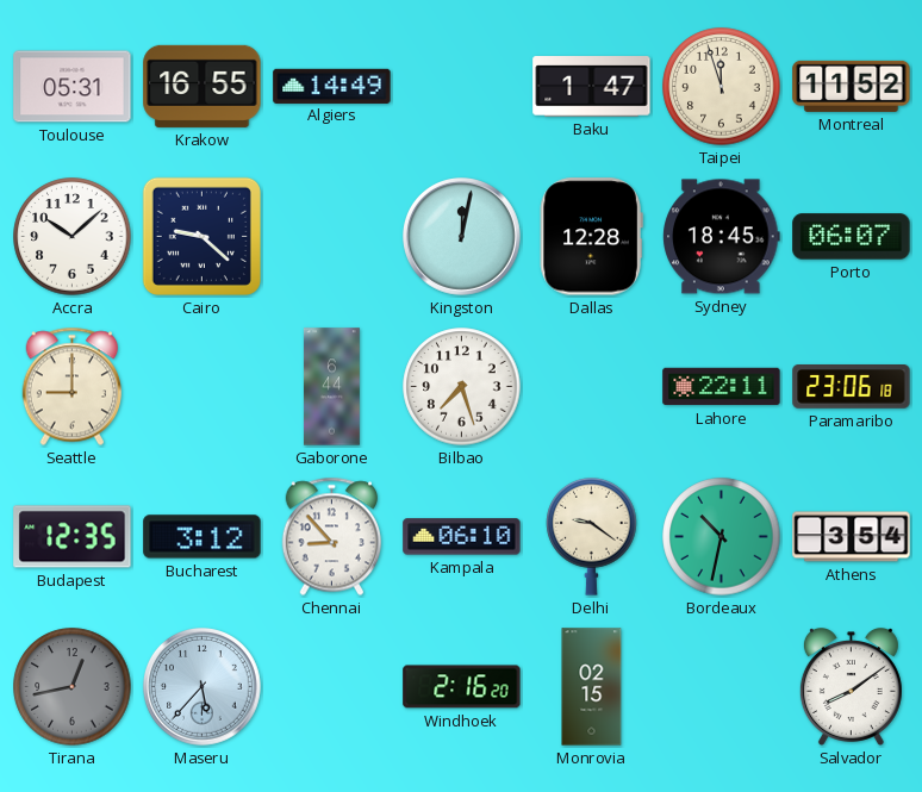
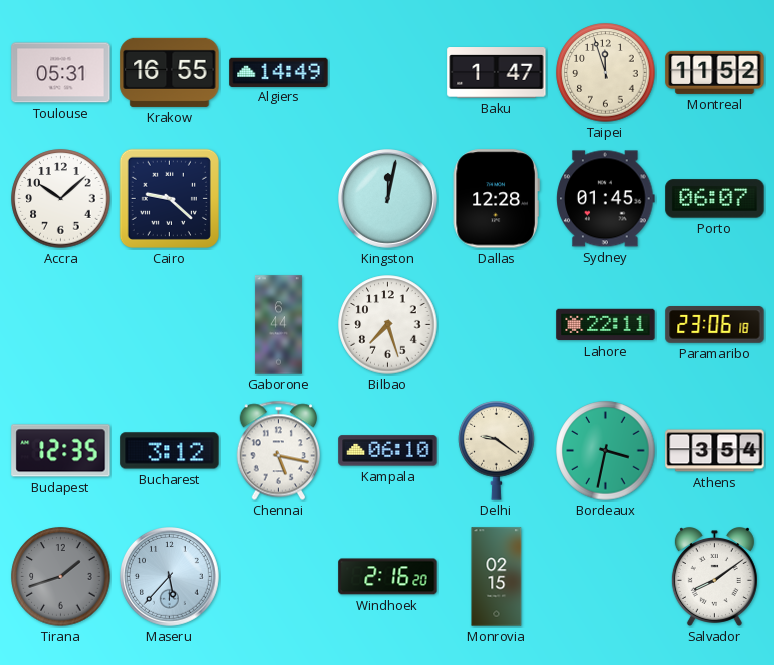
Sydney: 18:45 -> 01:45
Seattle: 9:00 -> none
Chennai: 8:53 -> 5:17
Bordeaux: 10:32 -> 3:32
Tirana: 12:43 -> 1:42
